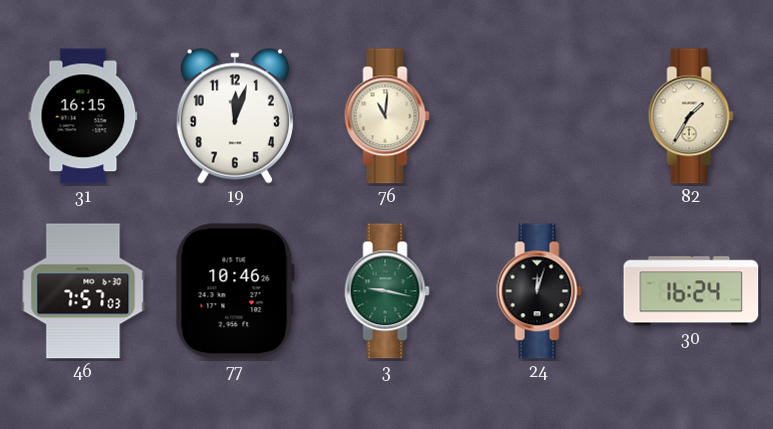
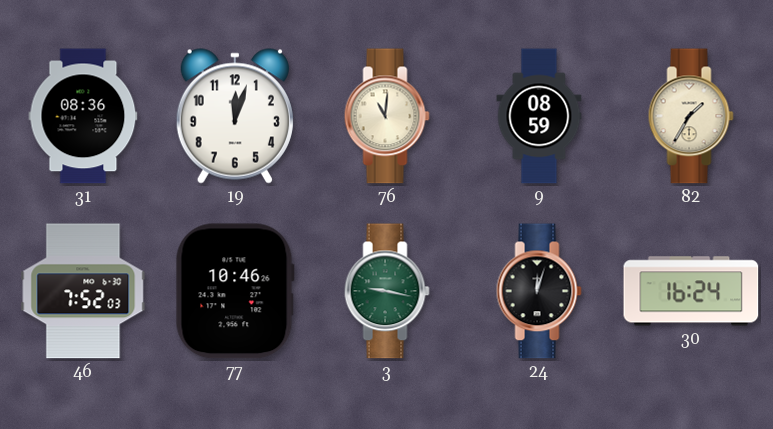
31: 16:15 -> 08:36
9: none -> 08:59
46: 7:57 -> 7:52
